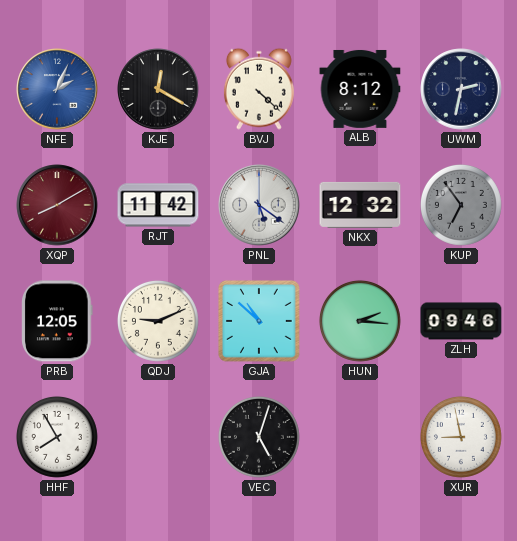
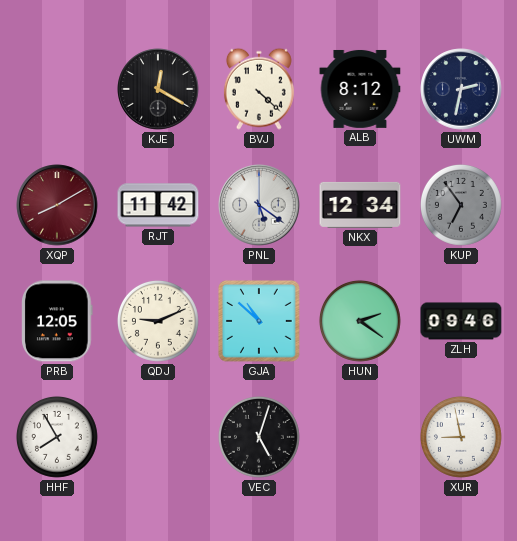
NFE: 2:04 -> none
NKX: 12:32 -> 12:34
HUN: 2:16 -> 2:21
